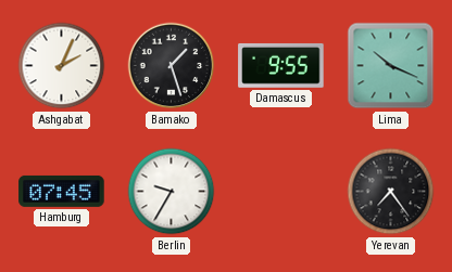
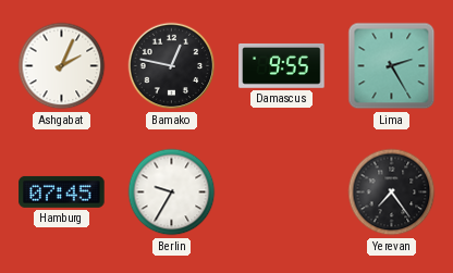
Bamako: 1:27 -> 12:47
Lima: 10:19 -> 2:25
